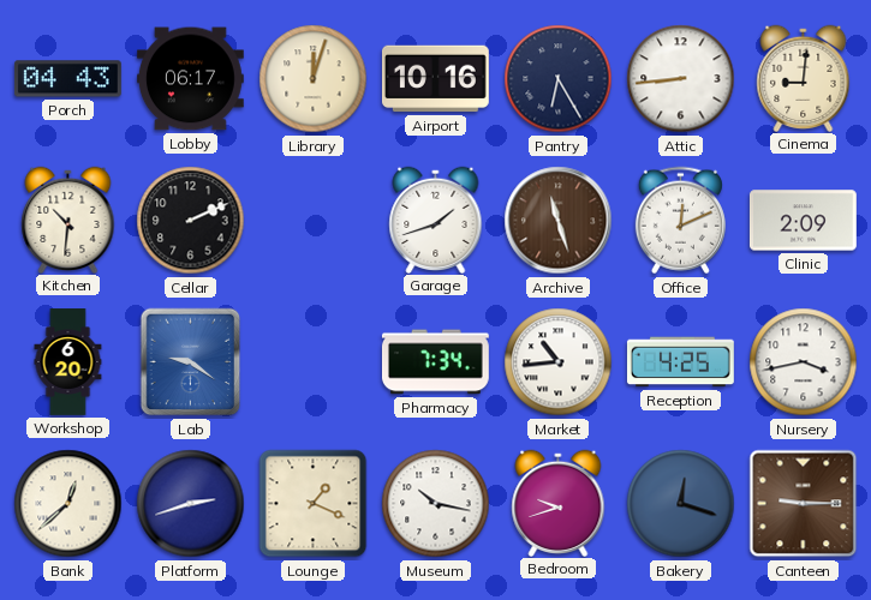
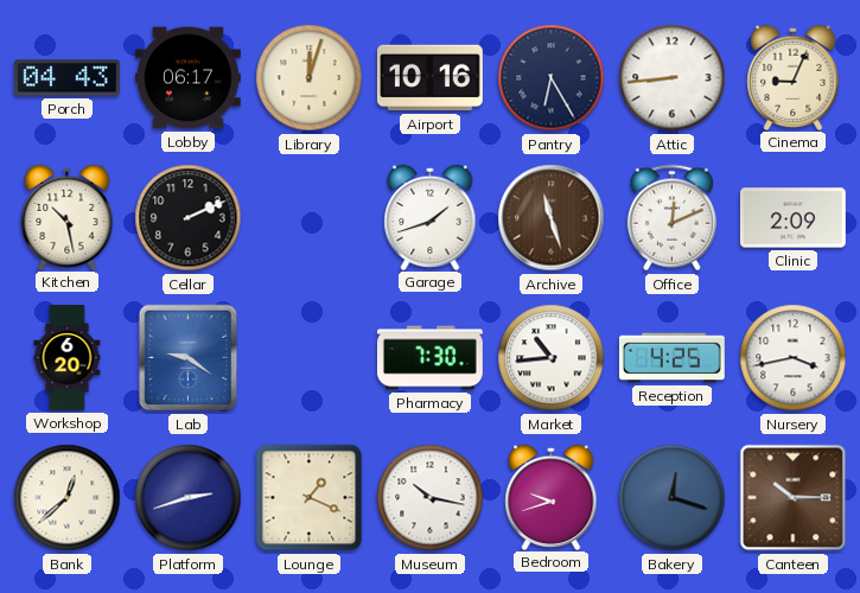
Cinema: 9:01 -> 9:04
Kitchen: 10:31 -> 10:28
Pharmacy: 7:34 -> 7:30
Canteen: 9:15 -> 10:15
